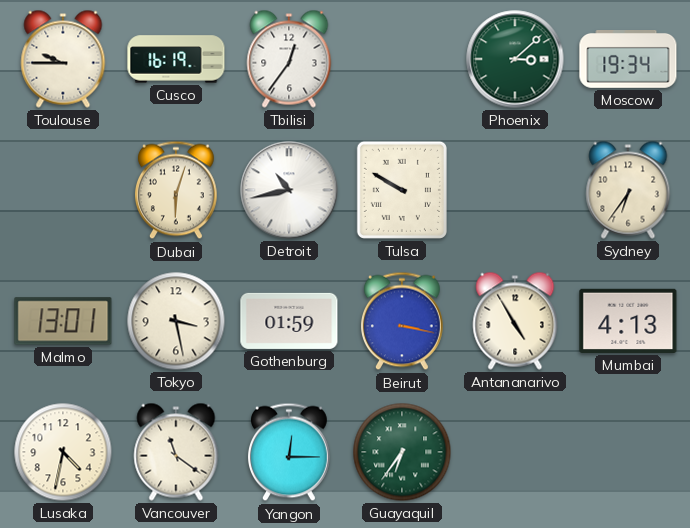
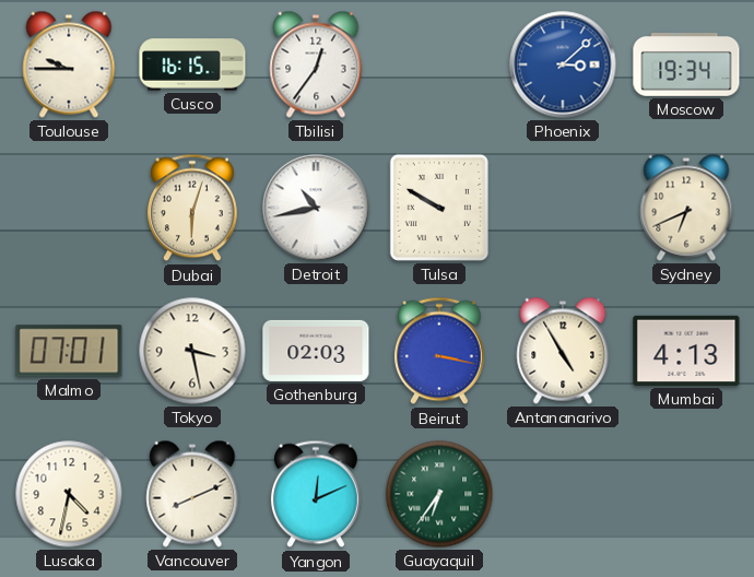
Cusco: 16:19 -> 16:15
Phoenix dial: green -> blue
Sydney: 6:36 -> 6:41
Malmo: 13:01 -> 07:01
Gothenburg: 01:59 -> 02:03
Vancouver: 11:21 -> 8:11
Yangon: 12:15 -> 12:11
